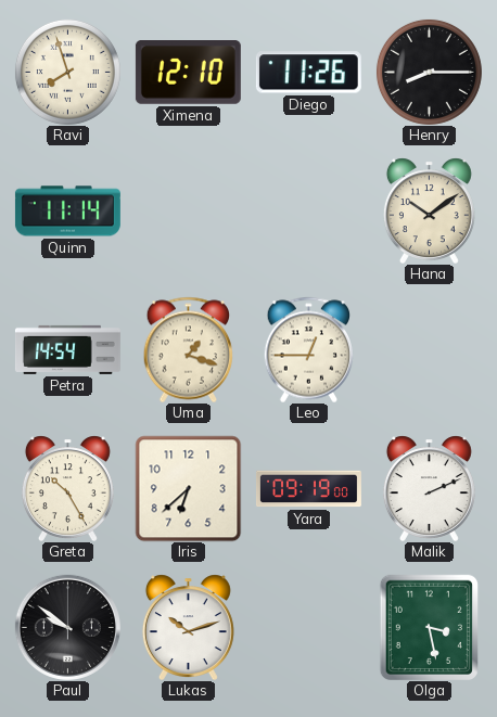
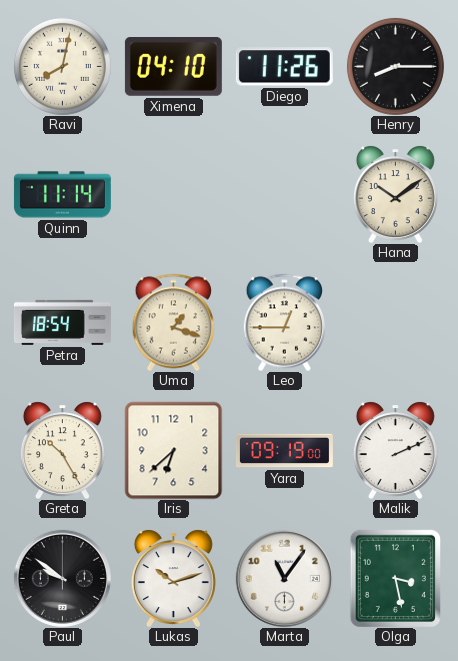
Ravi: 7:57 -> 8:02
Ximena: 12:10 -> 04:10
Petra: 14:54 -> 18:54
Marta: none -> 11:06
